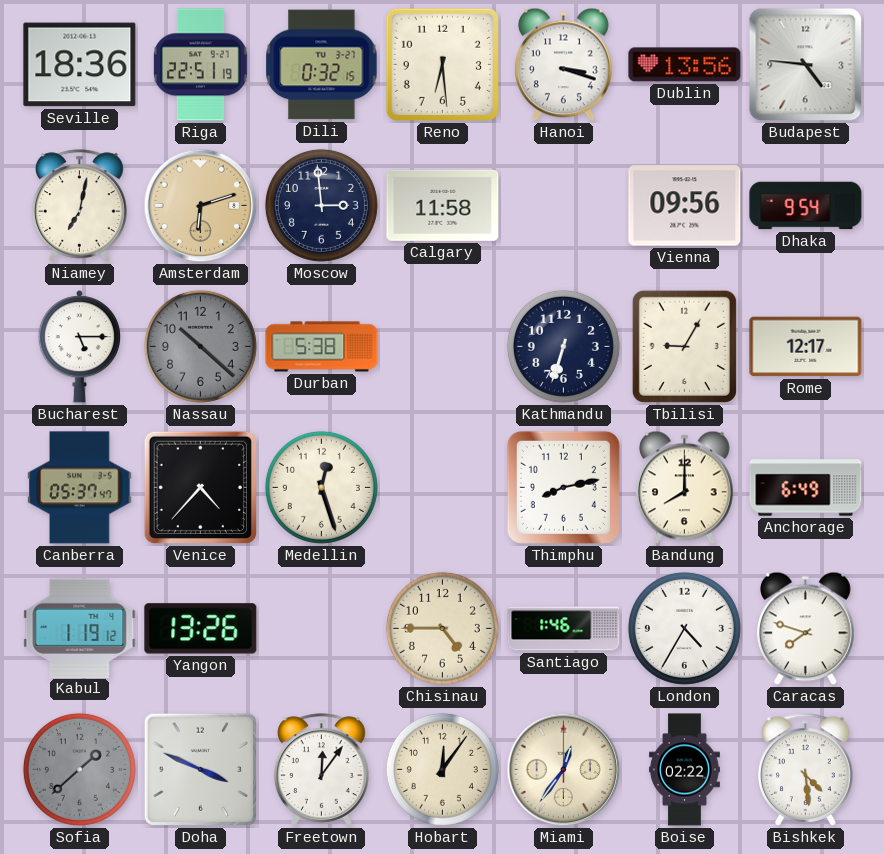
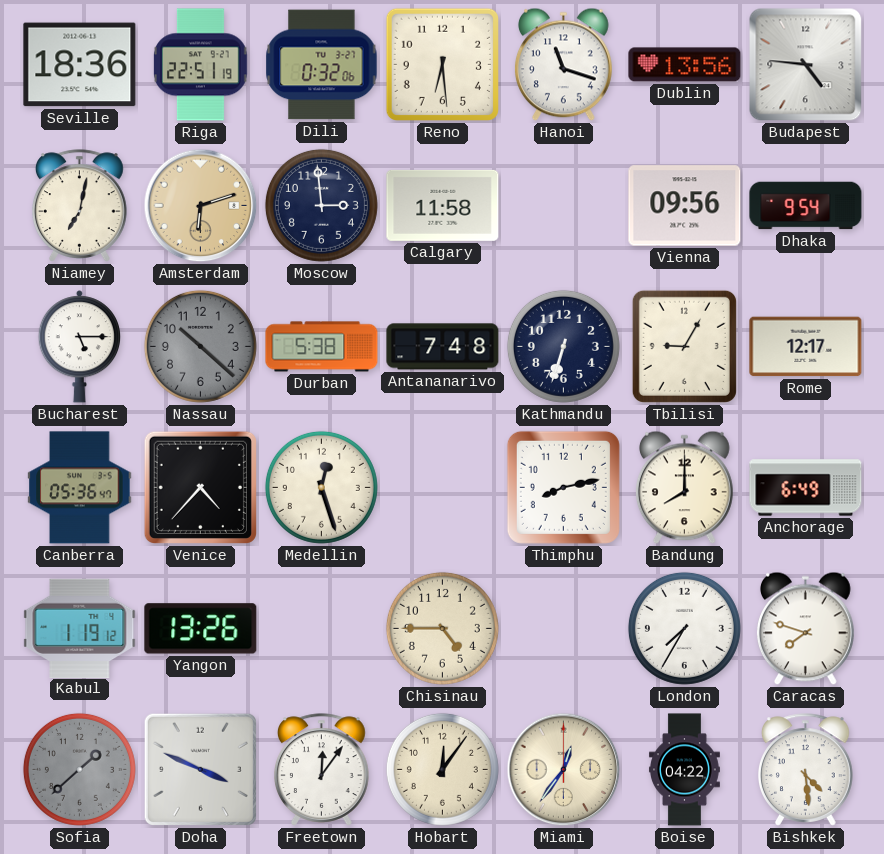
Dili: 0:32:15 -> 0:32:06
Hanoi: 3:18 -> 11:18
Antananarivo: none -> 7:48
Canberra: 05:37 -> 05:36
Santiago: 1:46 -> none
London: 4:35 -> 7:35
Boise: 02:22 -> 04:22
